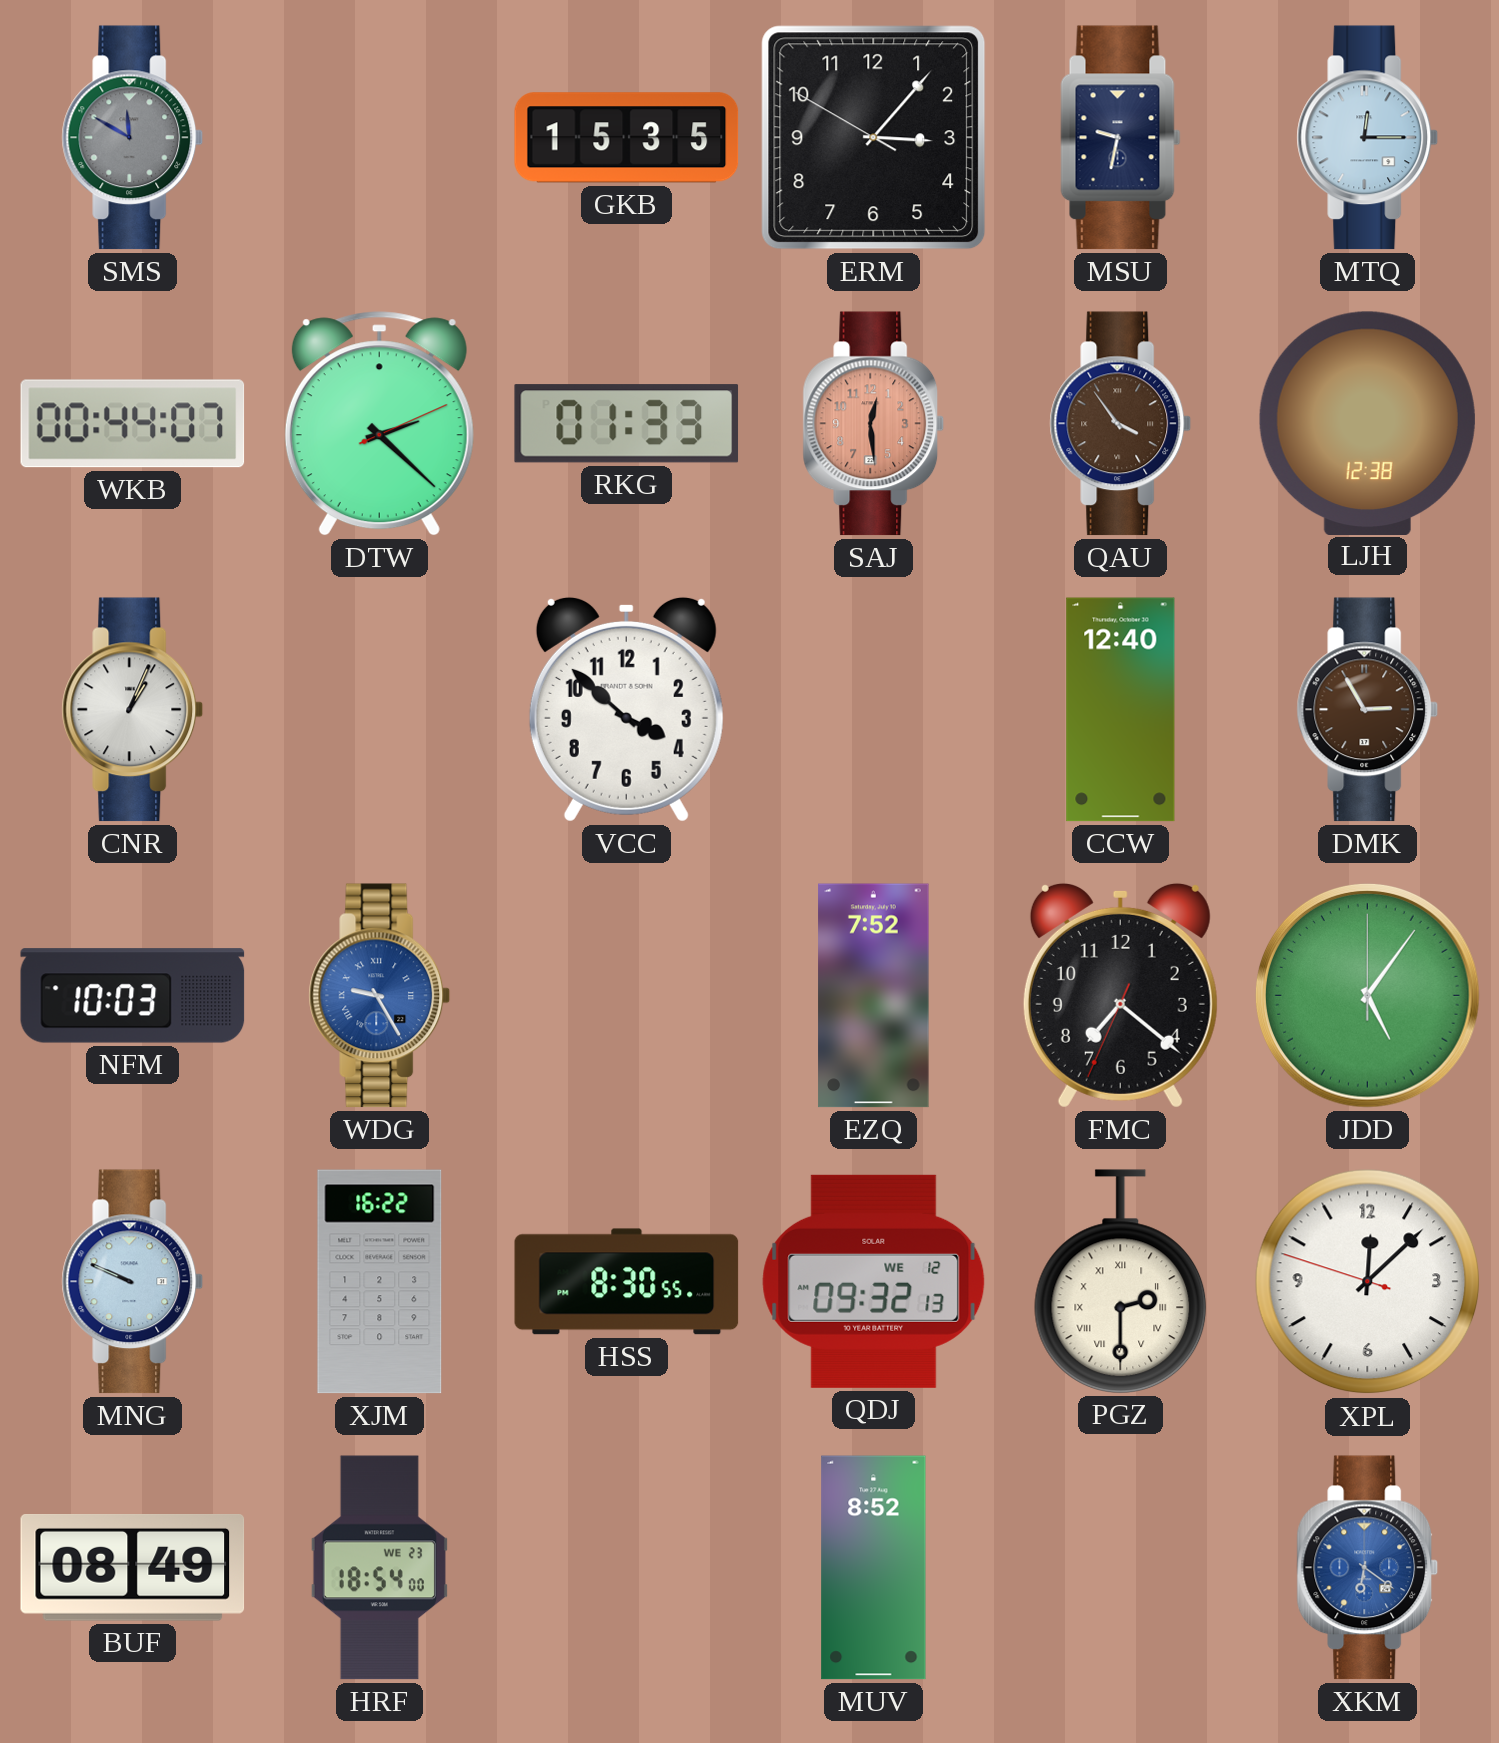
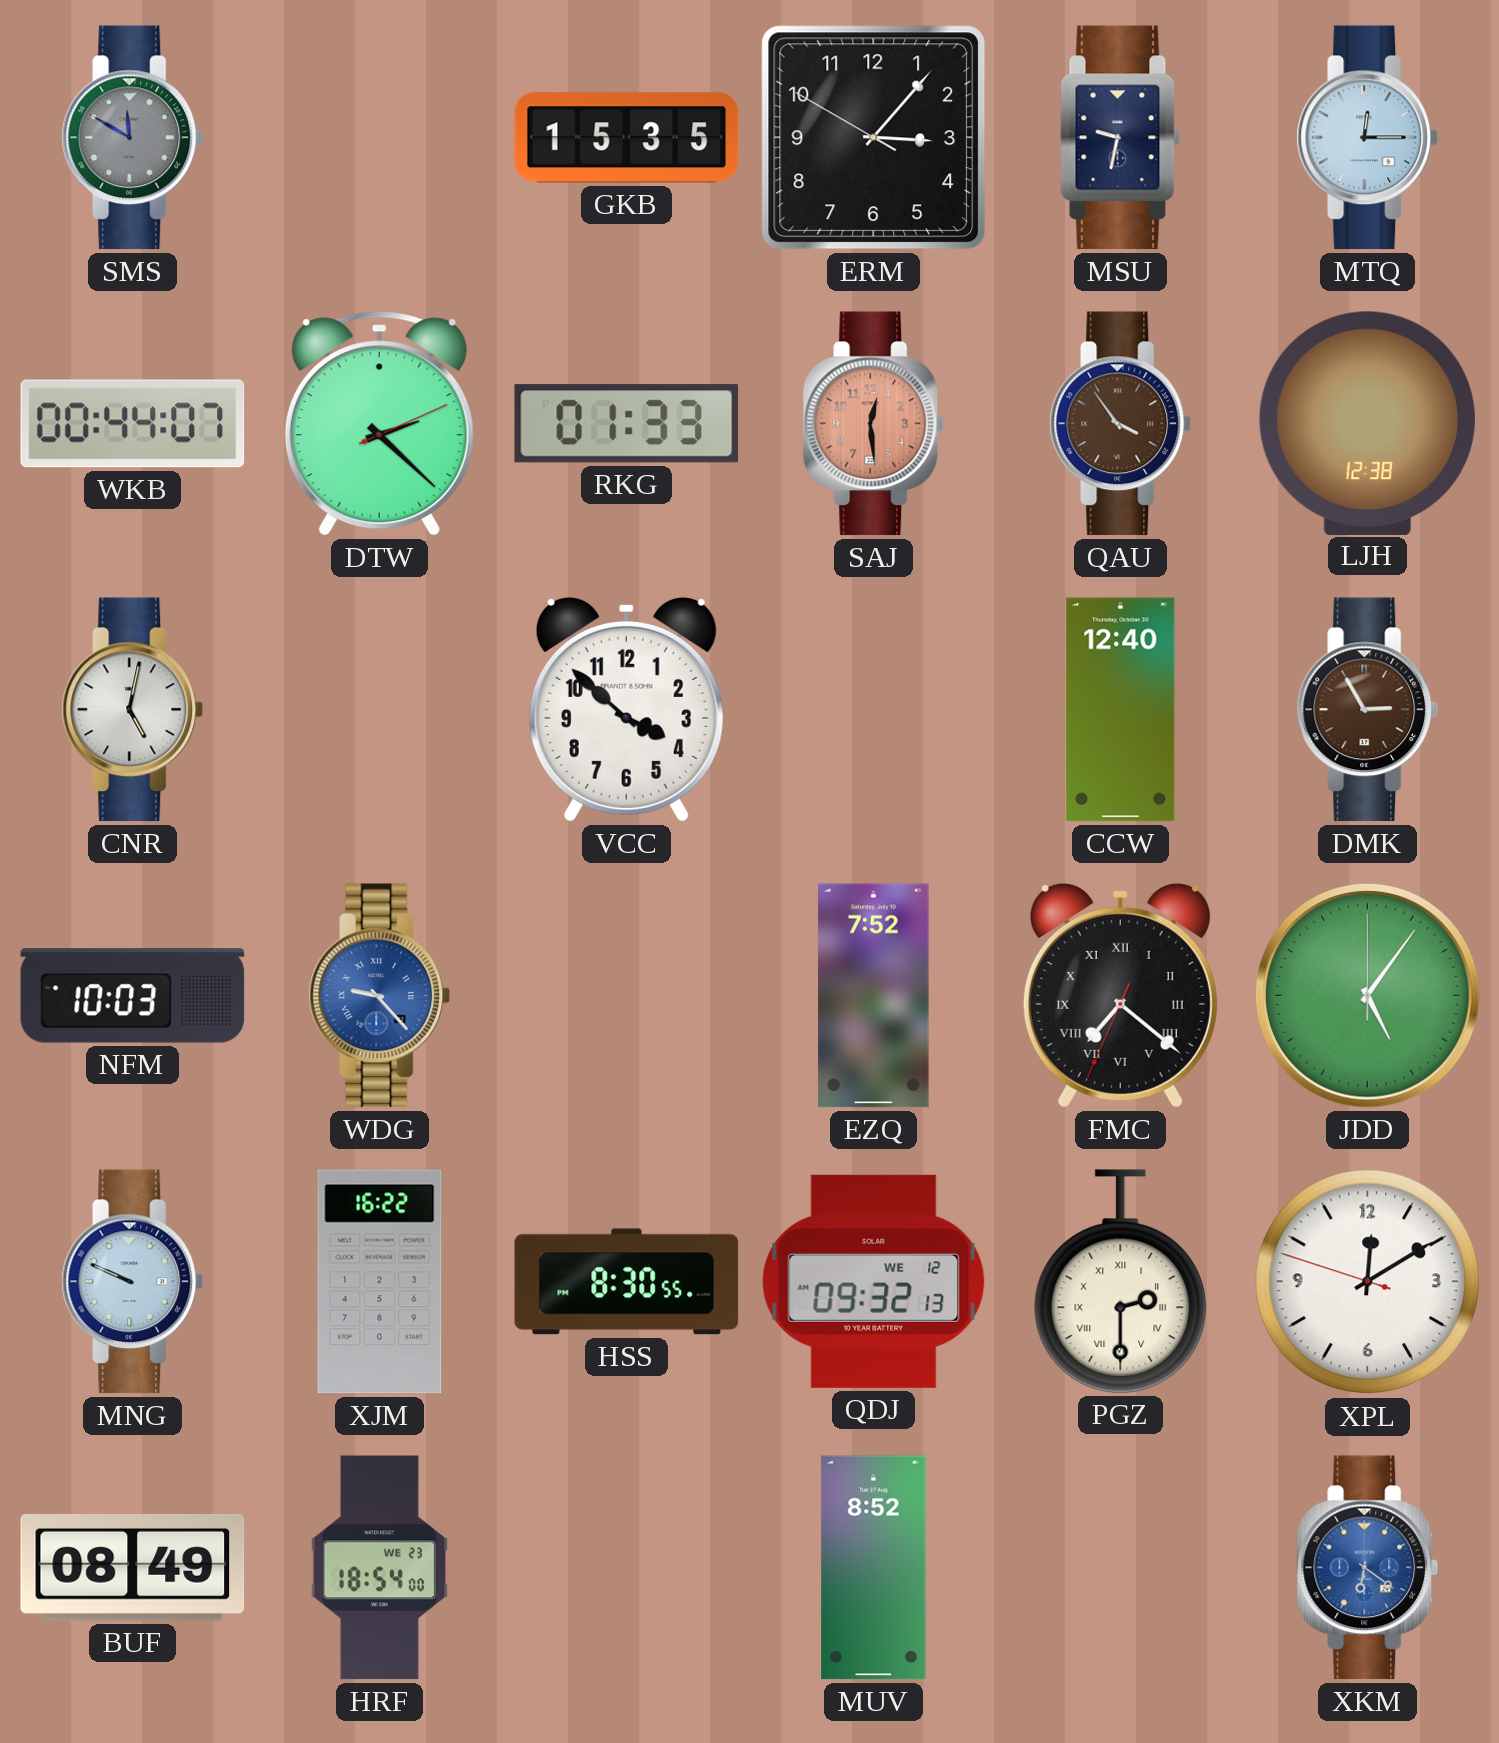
CNR: 1:04 -> 5:02
WDG: 9:25 -> 9:23
FMC numerals: Arabic -> Roman
XPL: 12:07 -> 12:09
